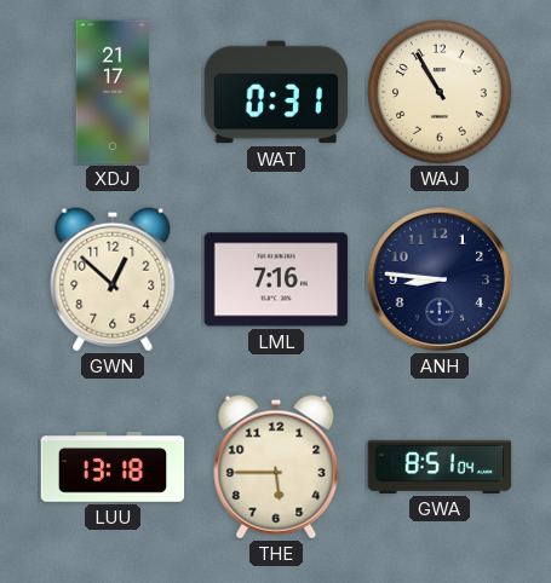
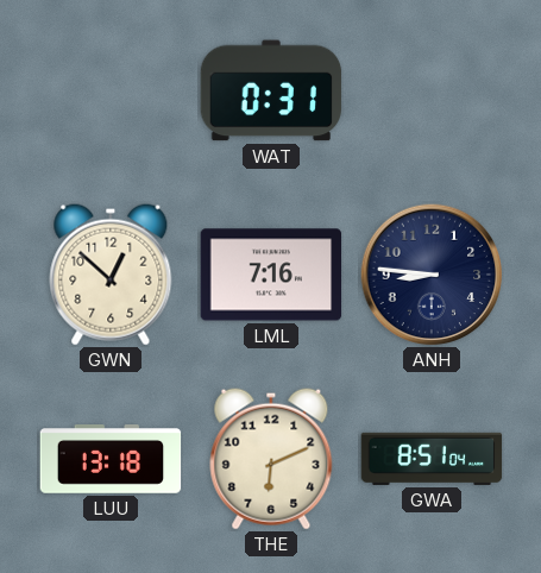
XDJ: 21:17 -> none
WAJ: 10:55 -> none
THE: 5:45 -> 6:11
